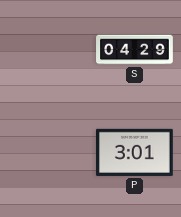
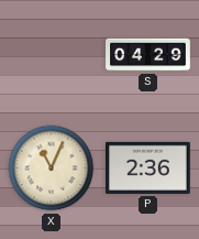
X: none -> 11:04
P: 3:01 -> 2:36
